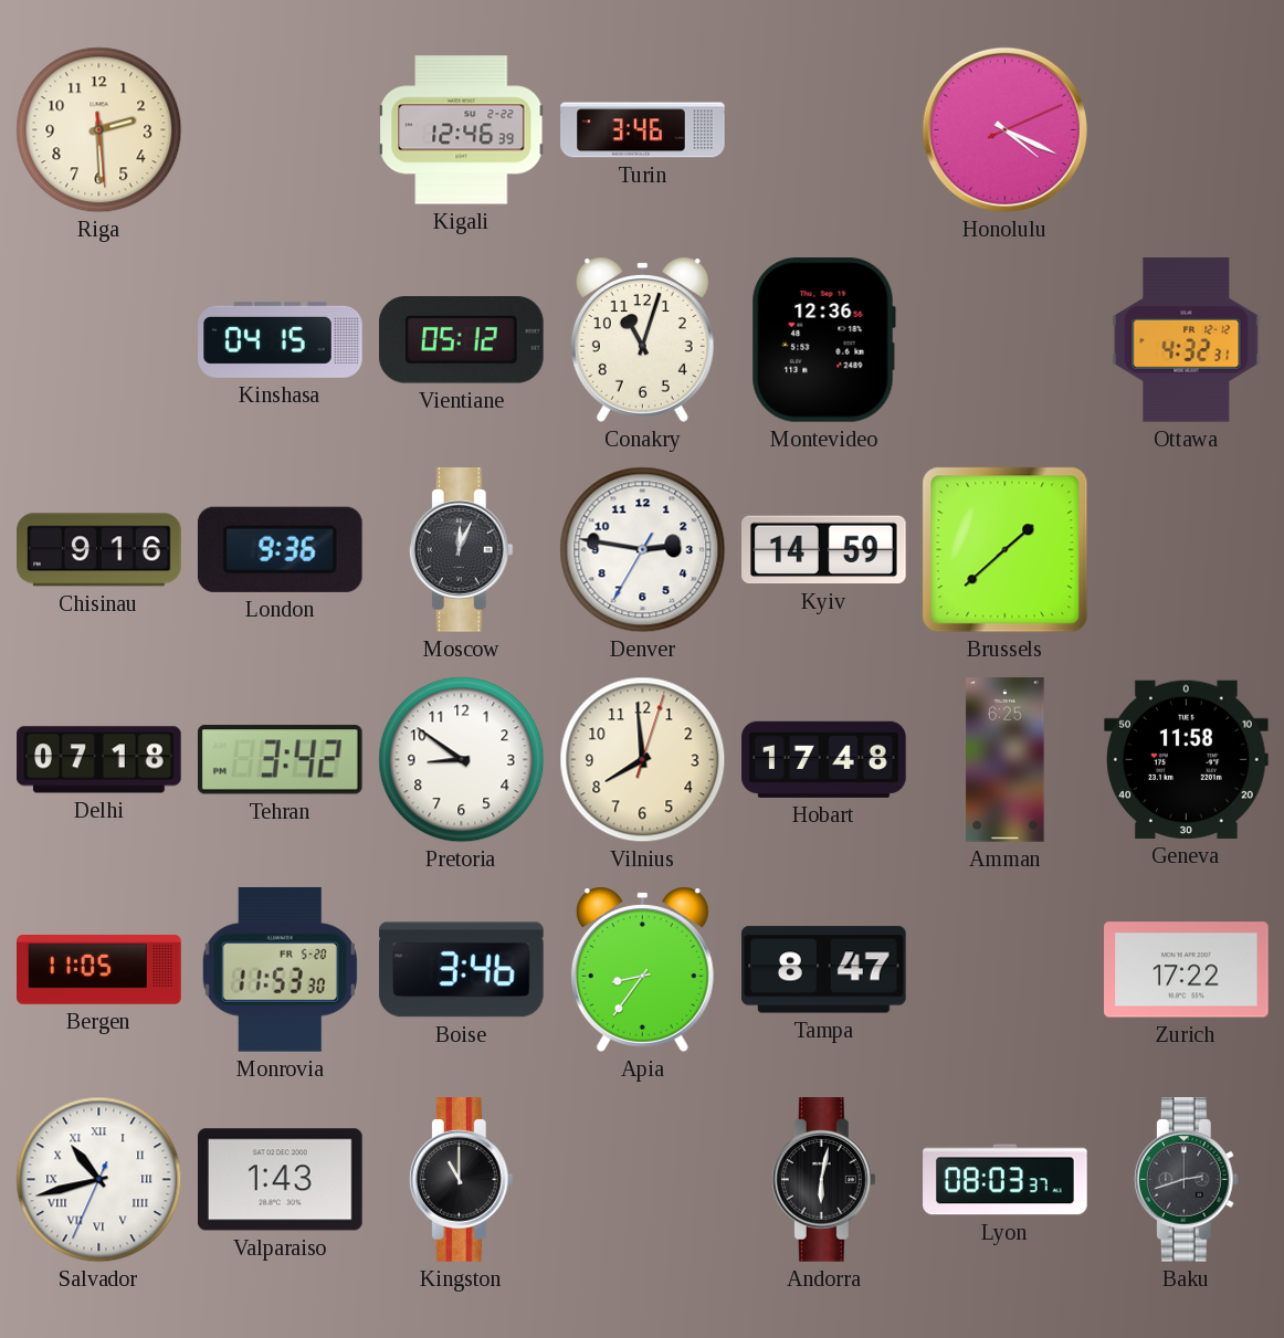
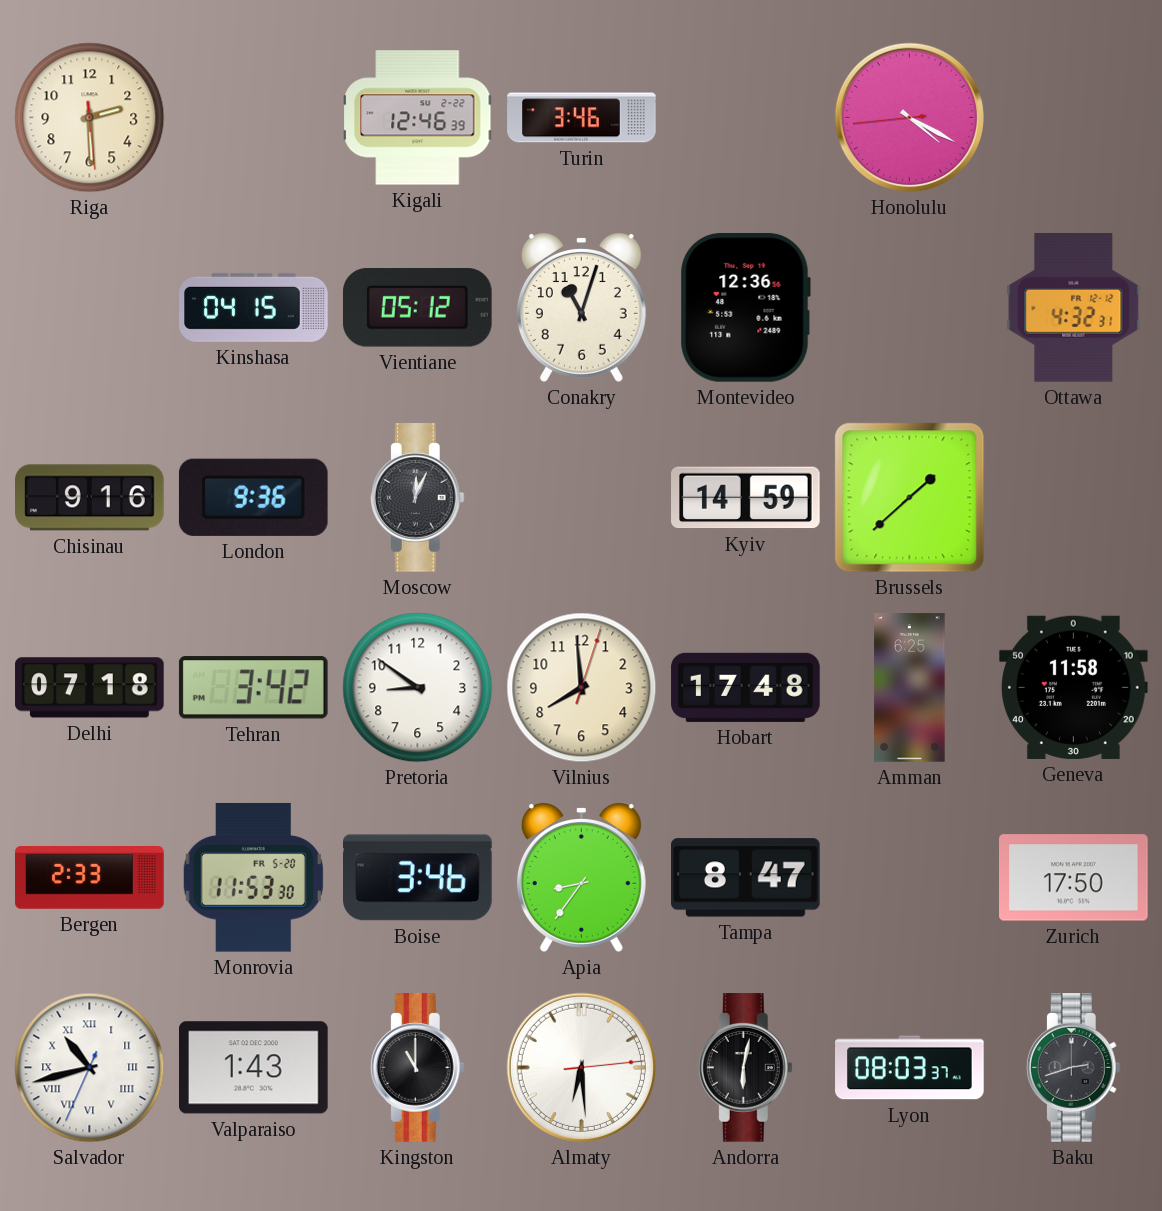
Honolulu: 4:19:11 -> 4:19:44
Denver: 2:46 -> none
Bergen: 11:05 -> 2:33
Zurich: 17:22 -> 17:50
Almaty: none -> 6:29
